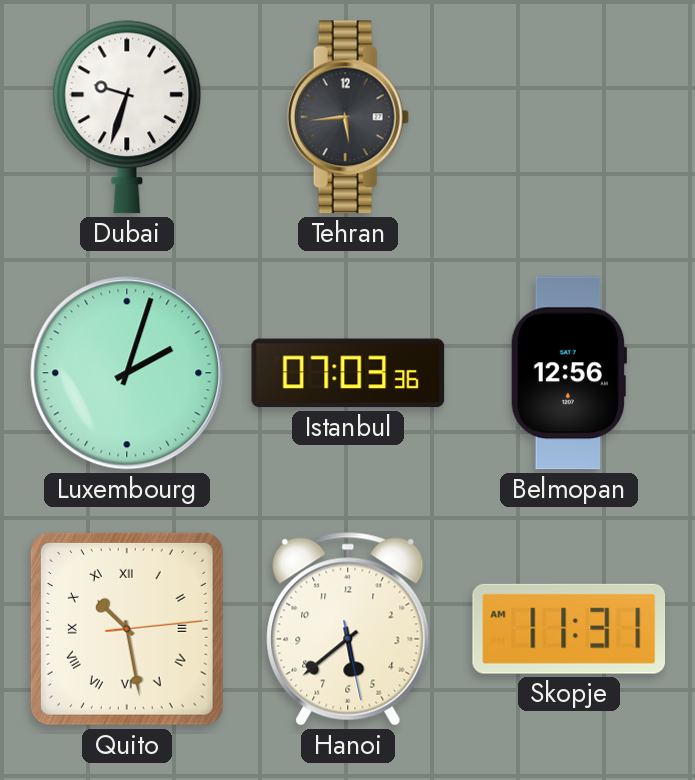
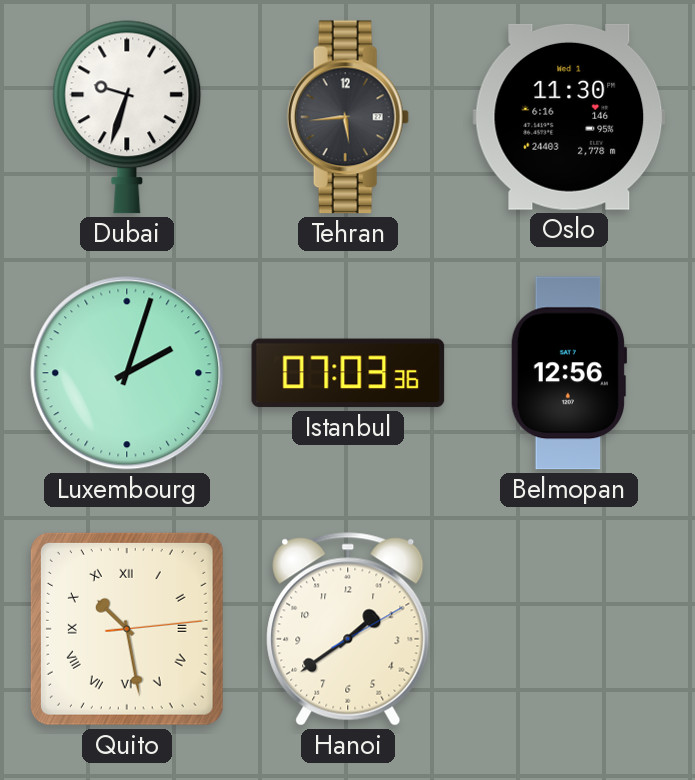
Oslo: none -> 11:30
Hanoi: 5:38 -> 1:39
Skopje: 11:31 -> none
